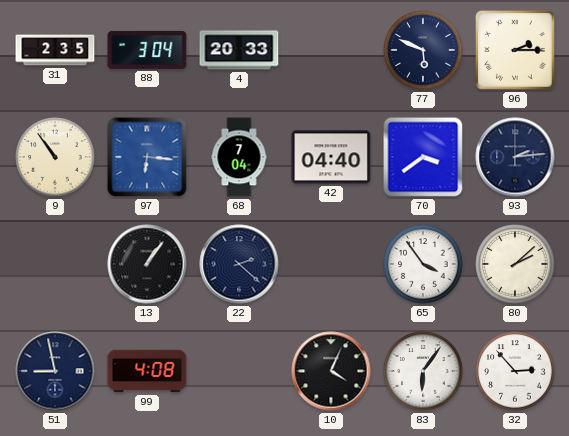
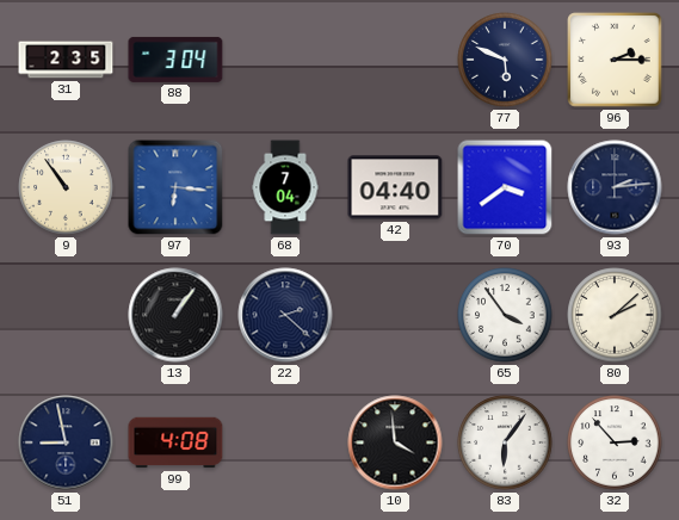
4: 20:33 -> none
10: 4:04 -> 3:59
